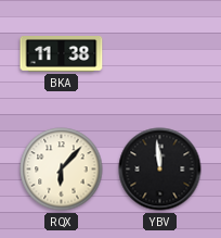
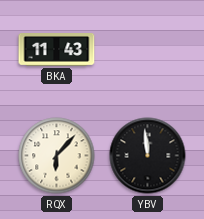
BKA: 11:38 -> 11:43
